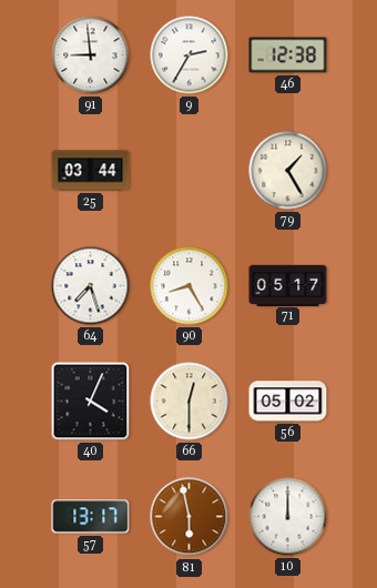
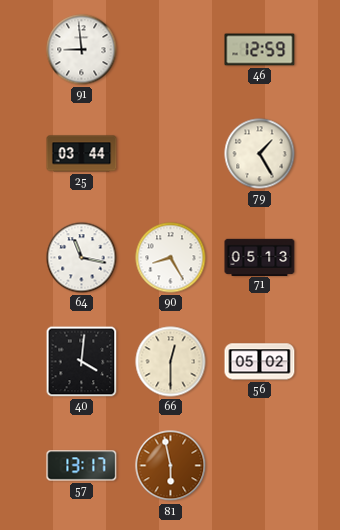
9: 2:35 -> none
46: 12:38 -> 12:59
64: 7:27 -> 11:17
71: 05:17 -> 05:13
40: 4:04 -> 4:01
10: 12:00 -> none
